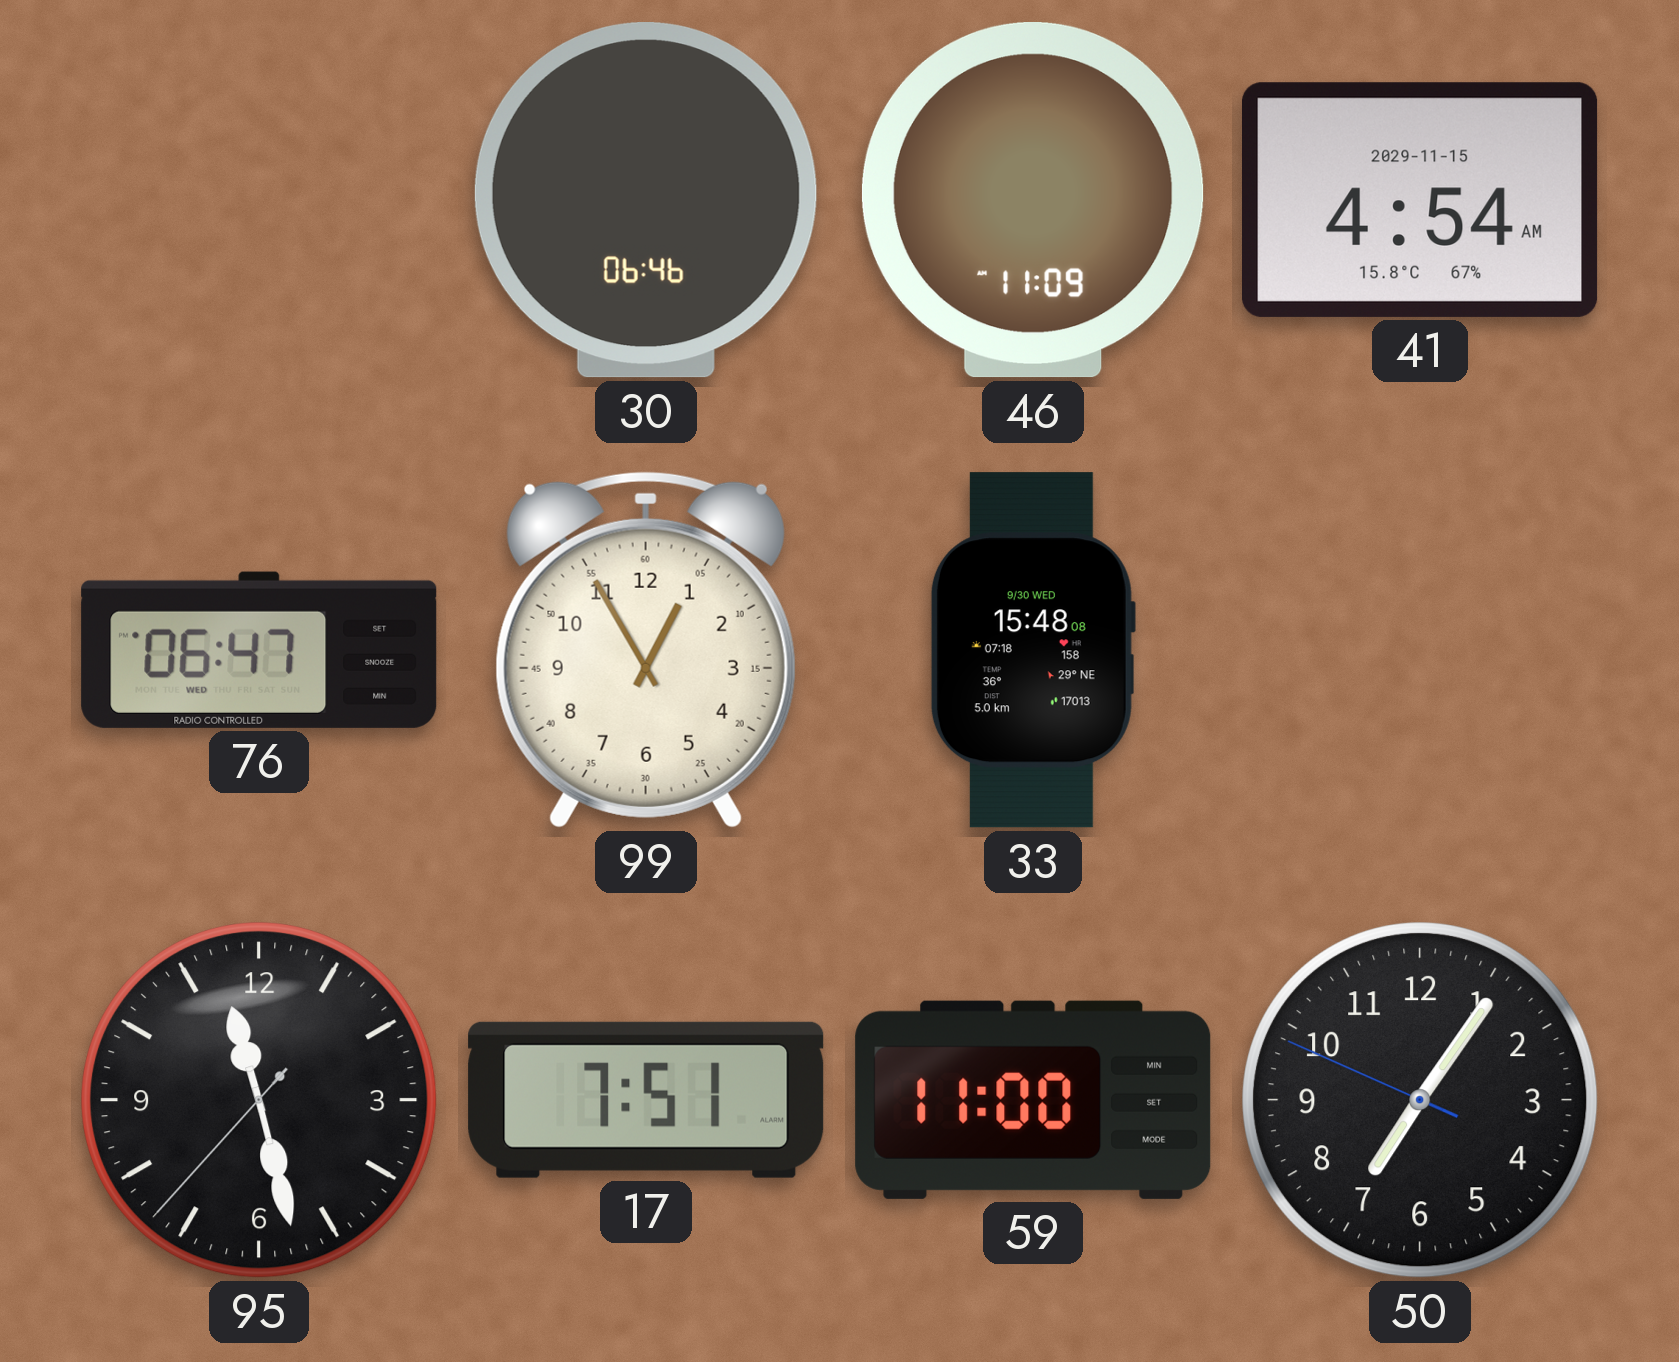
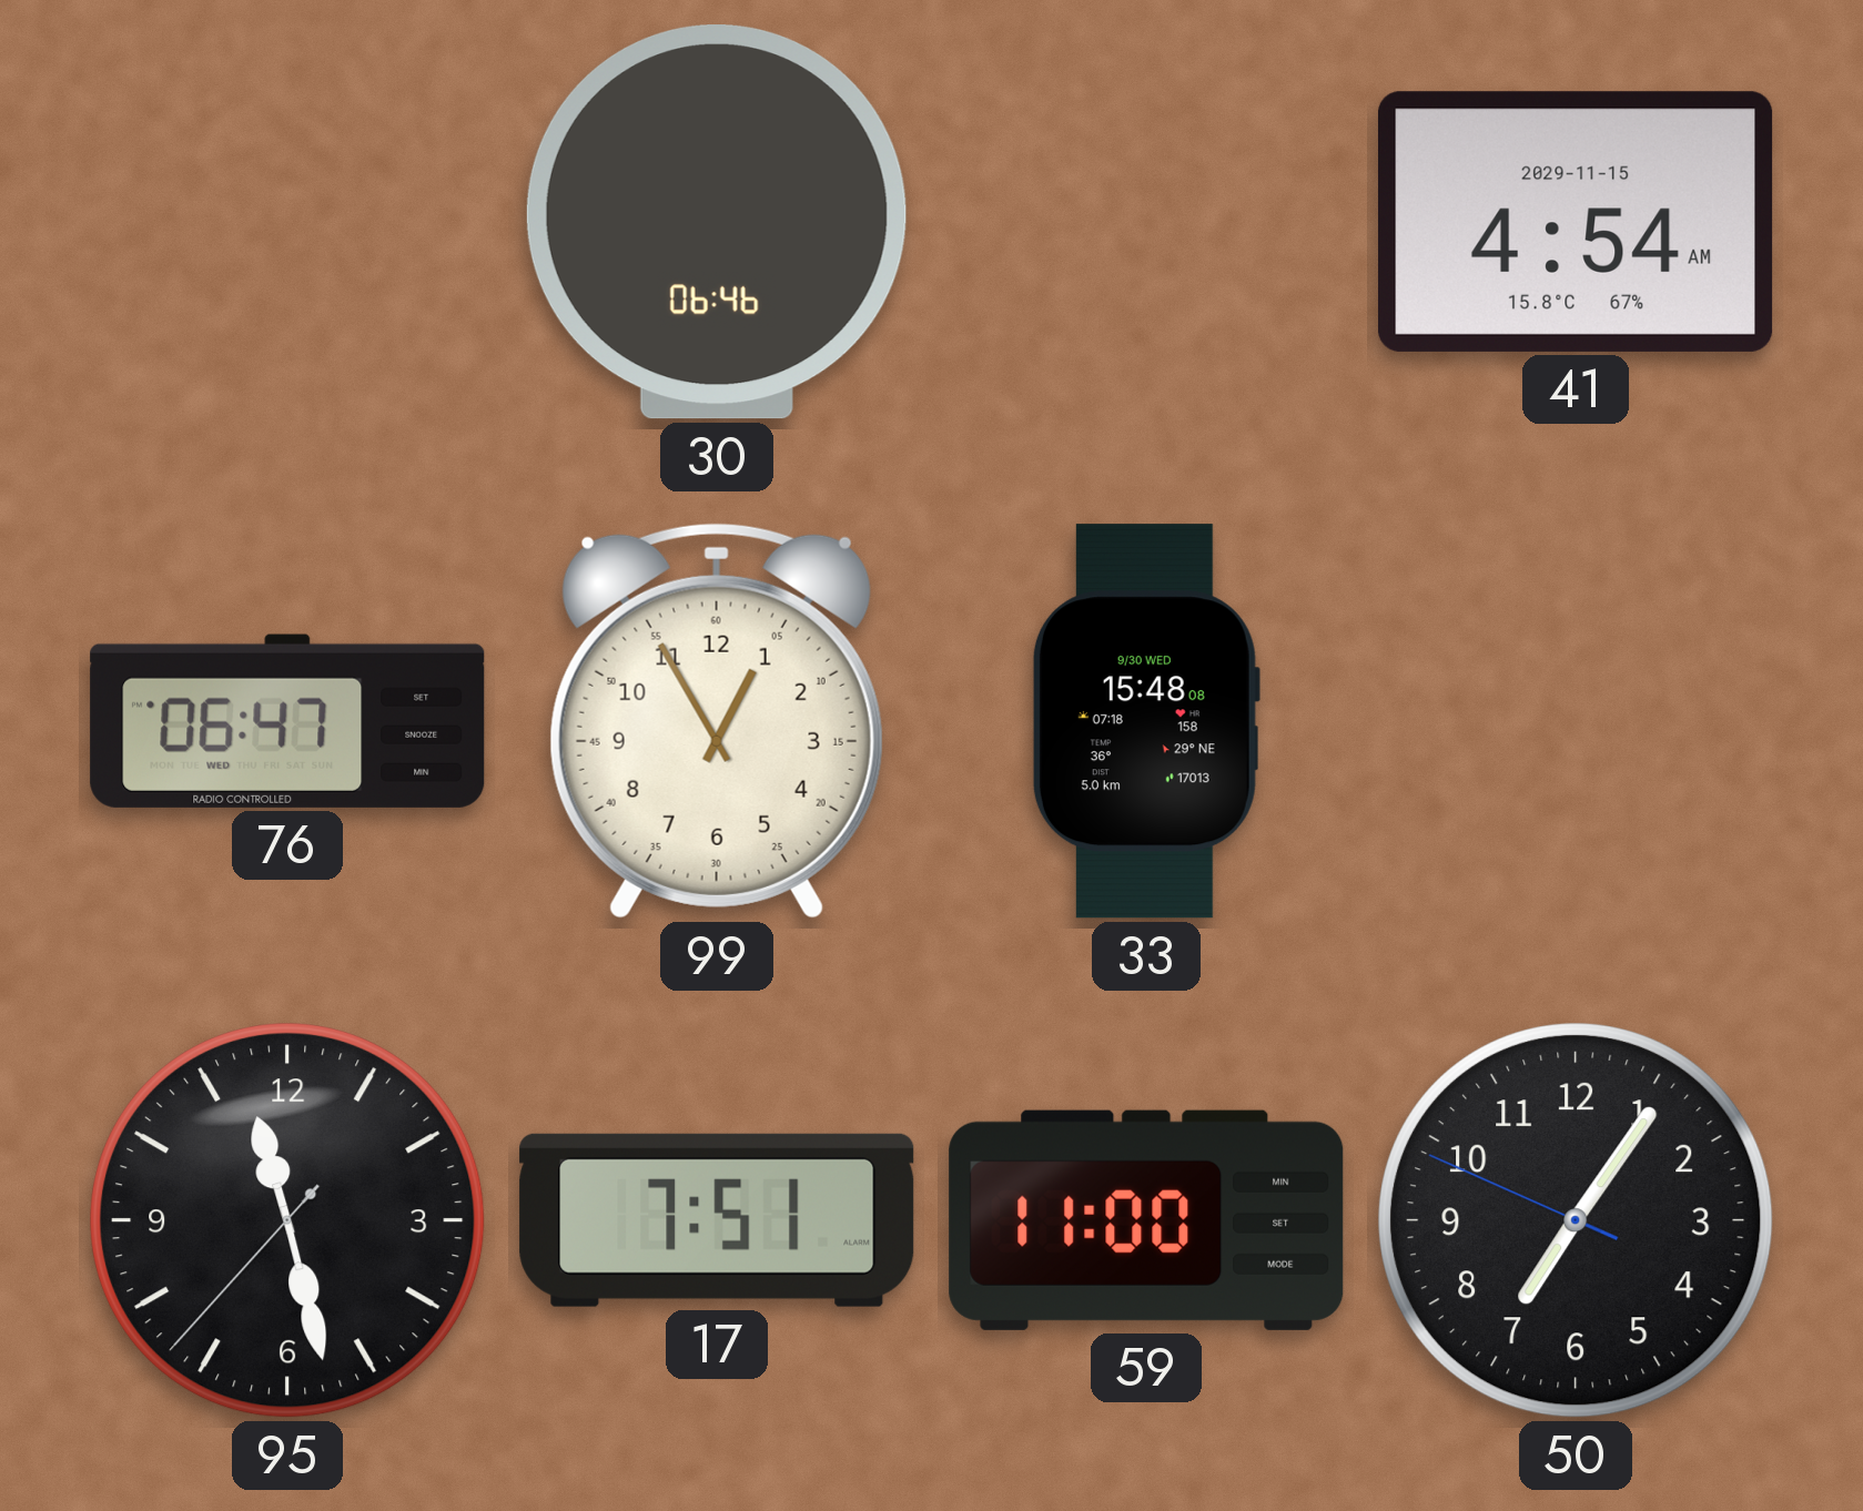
46: 11:09 -> none
